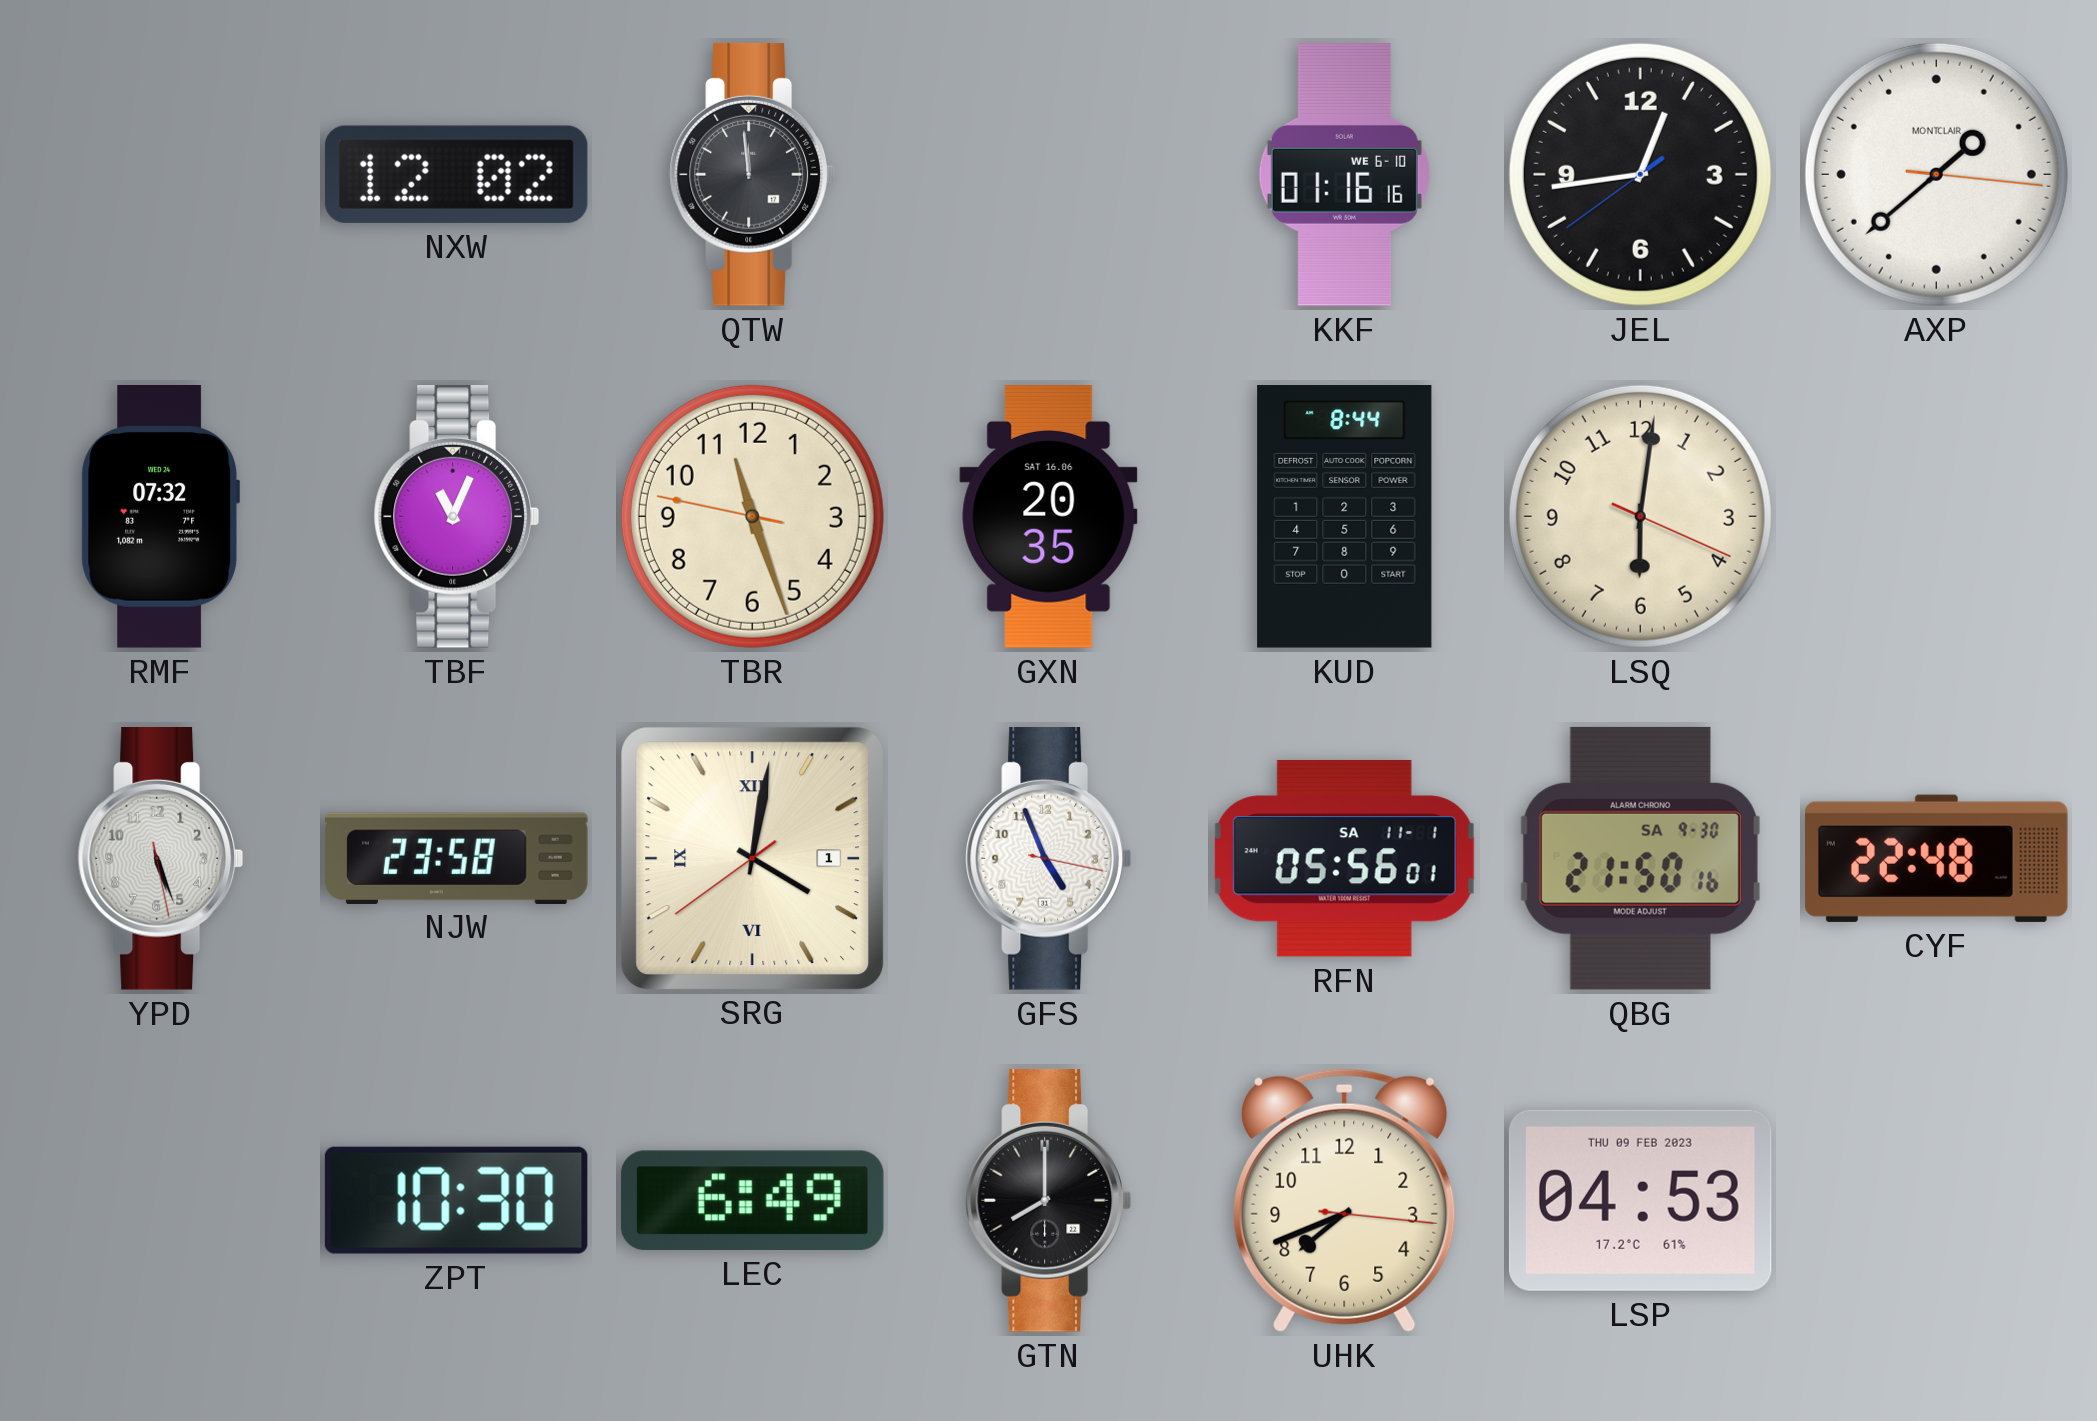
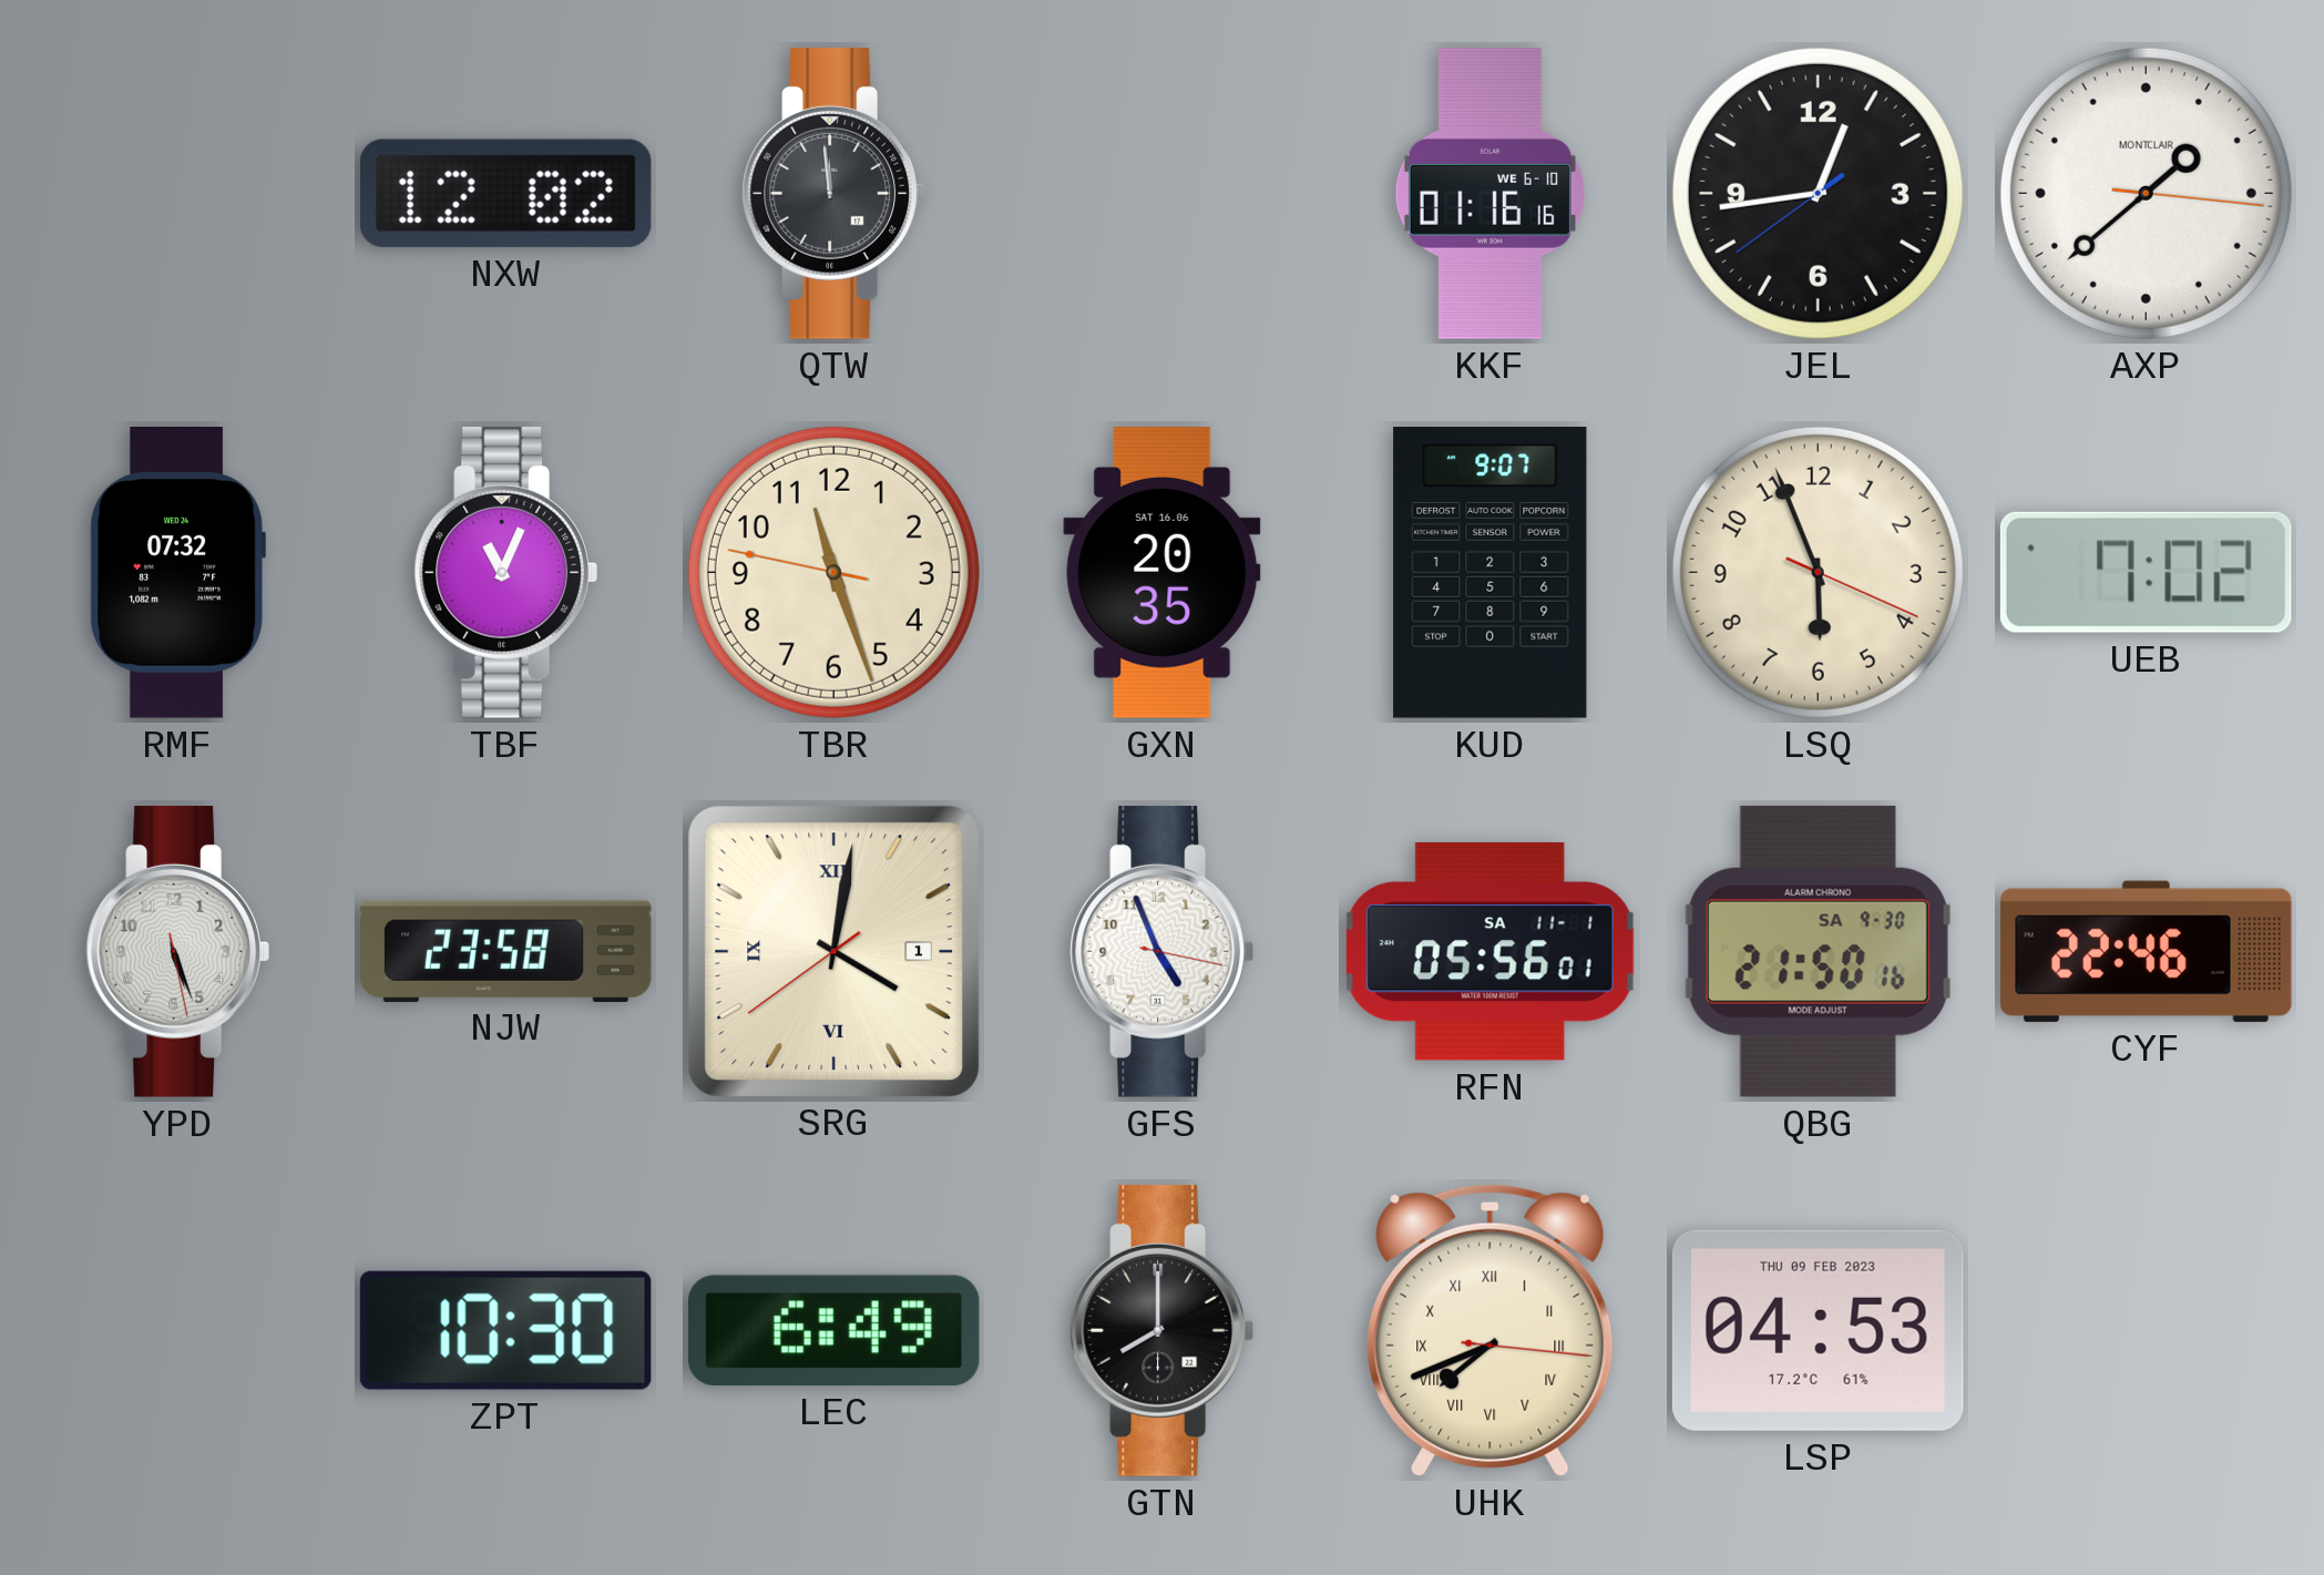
KUD: 8:44 -> 9:07
LSQ: 6:01 -> 5:56
UEB: none -> 7:02
CYF: 22:48 -> 22:46
UHK numerals: Arabic -> Roman
